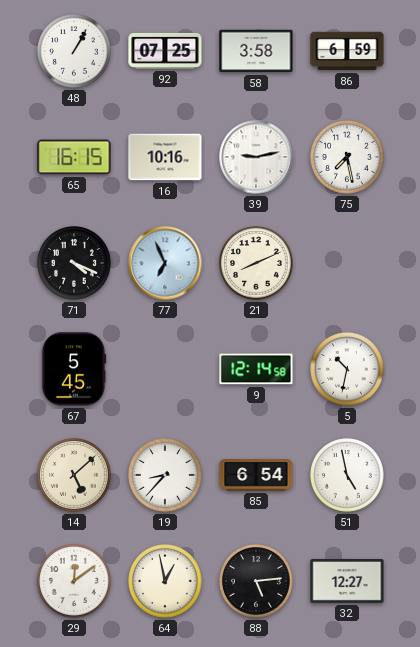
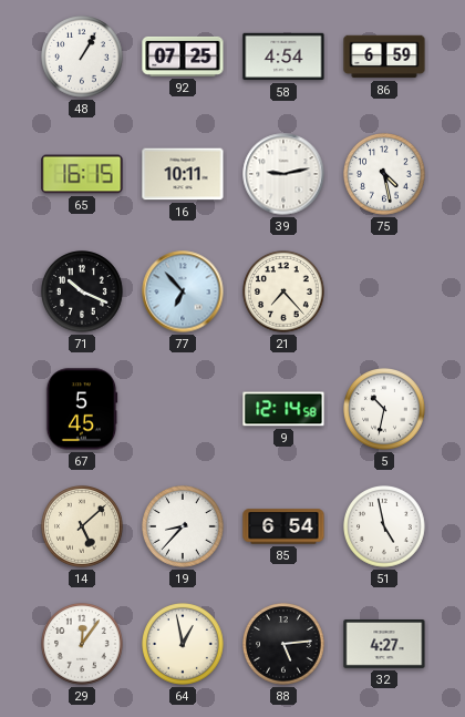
58: 3:58 -> 4:54
16: 10:16 -> 10:11
75: 7:28 -> 4:28
71: 4:19 -> 10:19
77: 6:56 -> 6:53
21: 8:11 -> 7:23
29: 12:09 -> 12:06
32: 12:27 -> 4:27
